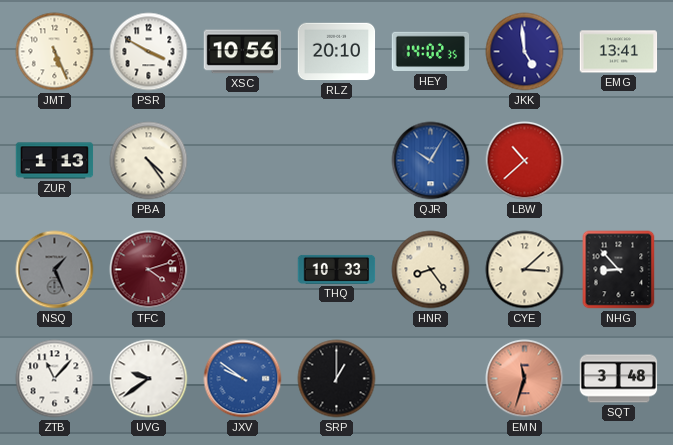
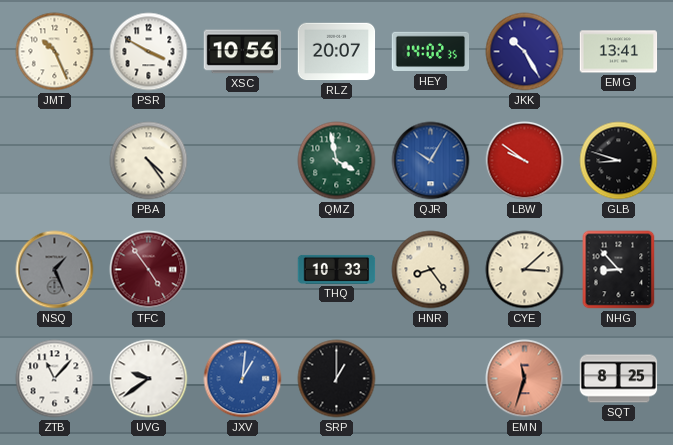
JMT: 5:26 -> 10:26
RLZ: 20:10 -> 20:07
JKK: 4:59 -> 10:25
ZUR: 1:13 -> none
QMZ: none -> 3:58
LBW: 10:38 -> 9:51
GLB: none -> 8:48
TFC: 4:12 -> 4:54
JXV: 9:51 -> 1:01
SQT: 3:48 -> 8:25
